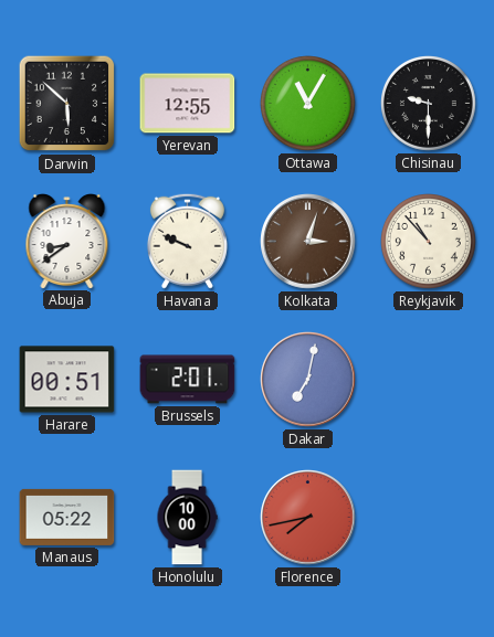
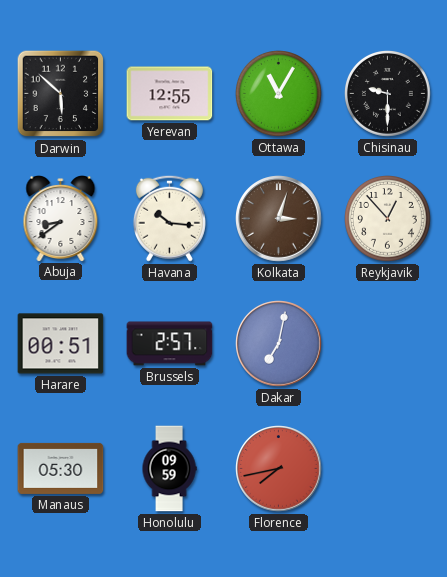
Havana: 9:49 -> 10:16
Reykjavik: 10:53 -> 12:53
Brussels: 2:01 -> 2:57
Manaus: 05:22 -> 05:30
Honolulu: 10:00 -> 09:59
